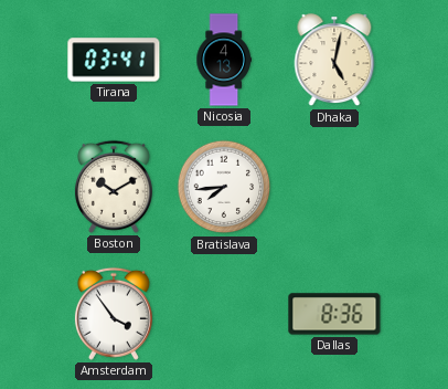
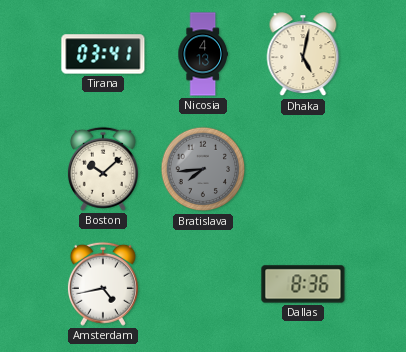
Boston: 10:10 -> 10:08
Bratislava dial: white -> grey
Amsterdam: 3:54 -> 4:43
